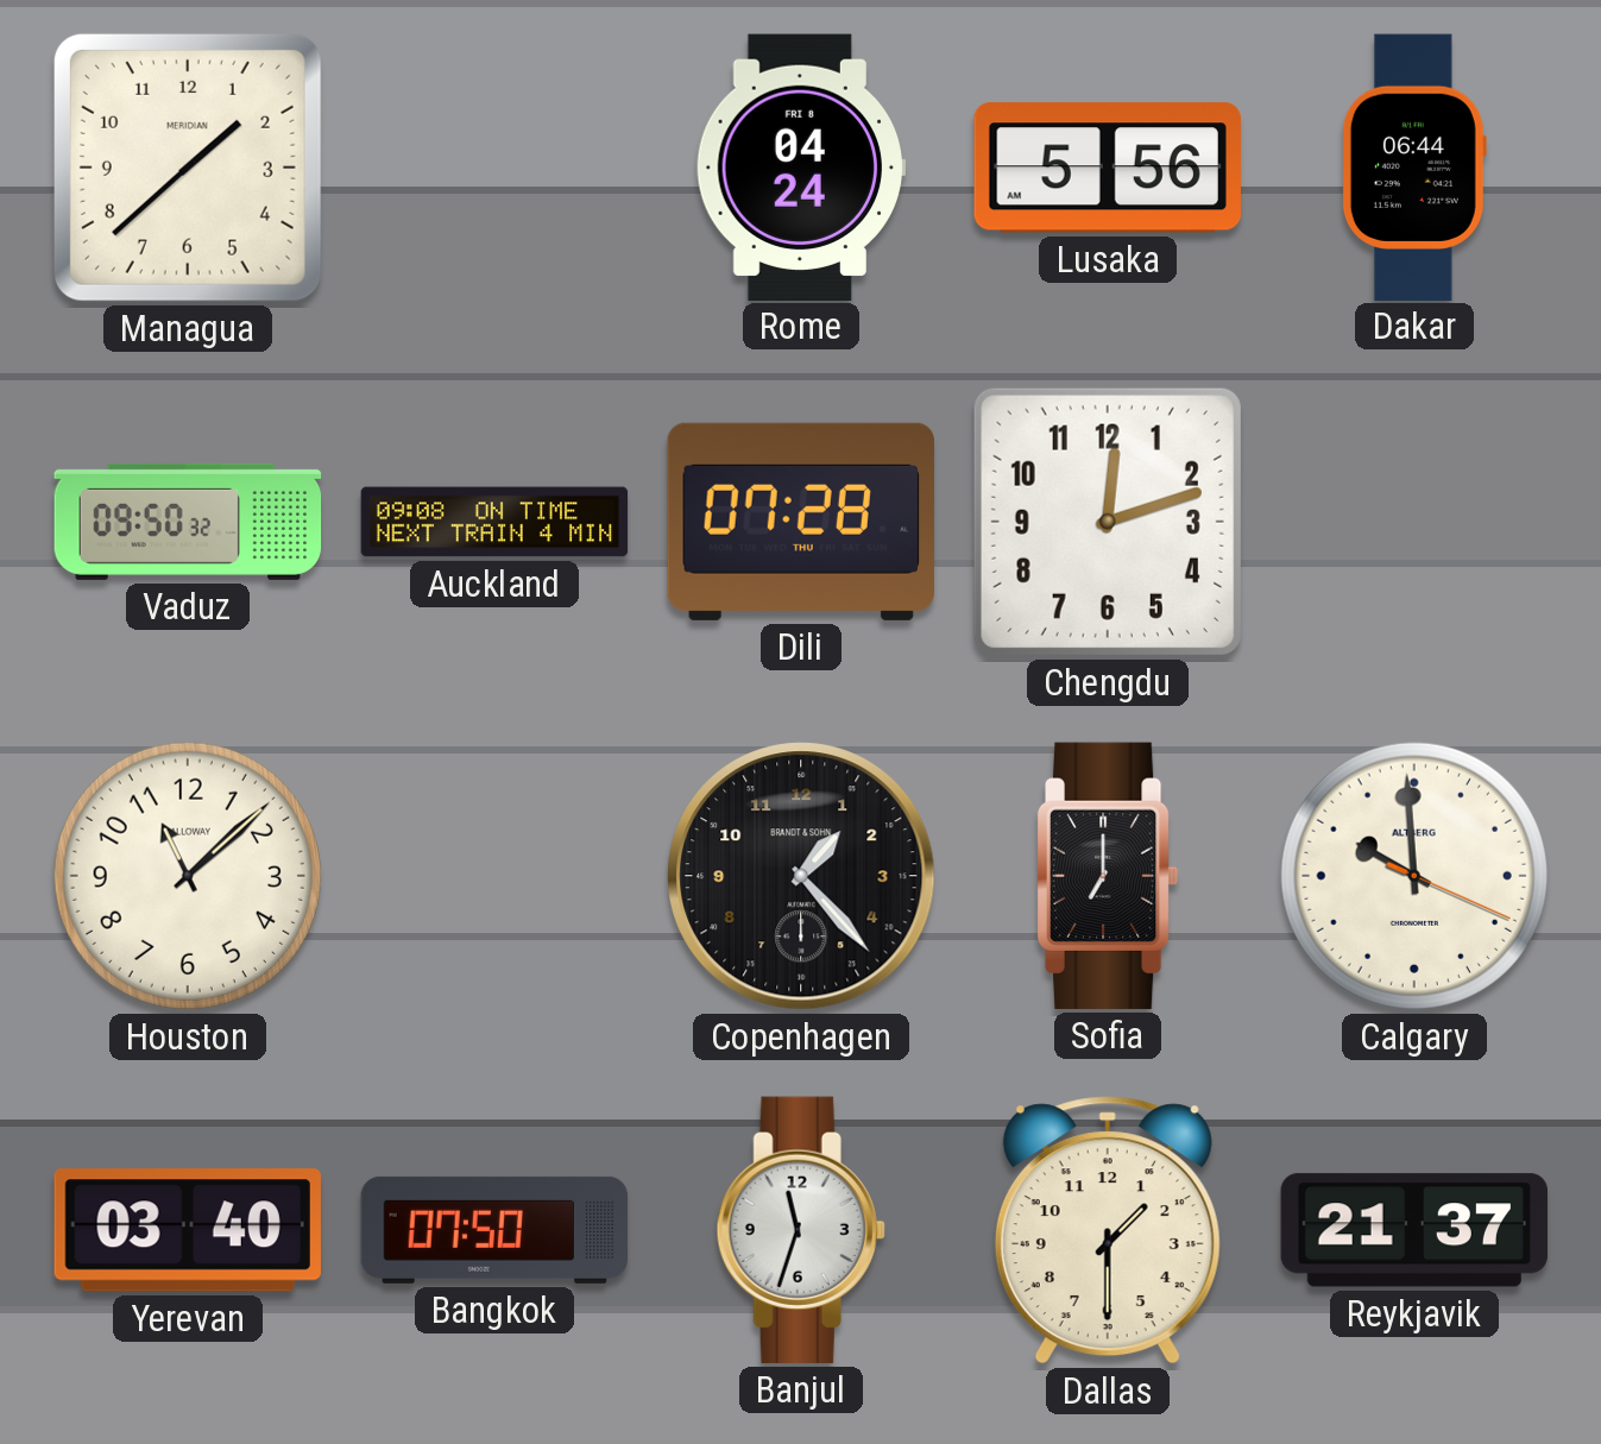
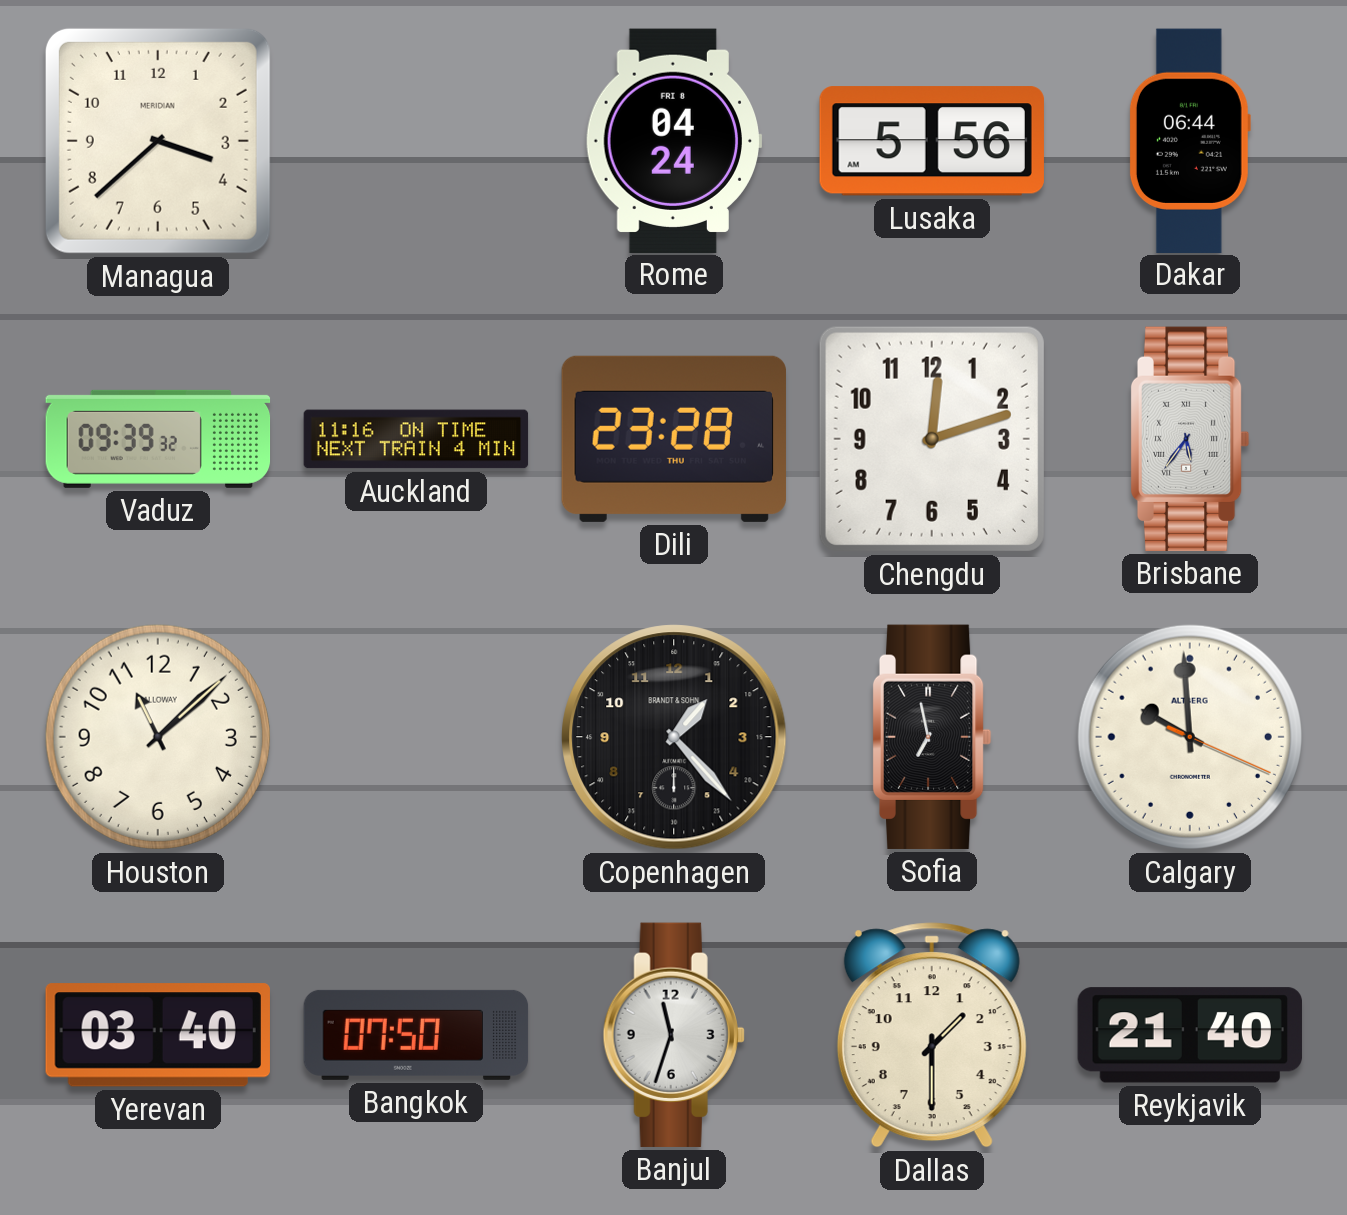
Managua: 1:38 -> 3:38
Vaduz: 09:50 -> 09:39
Auckland: 09:08 -> 11:16
Dili: 07:28 -> 23:28
Brisbane: none -> 5:36
Sofia: 7:00 -> 6:58
Reykjavik: 21:37 -> 21:40
